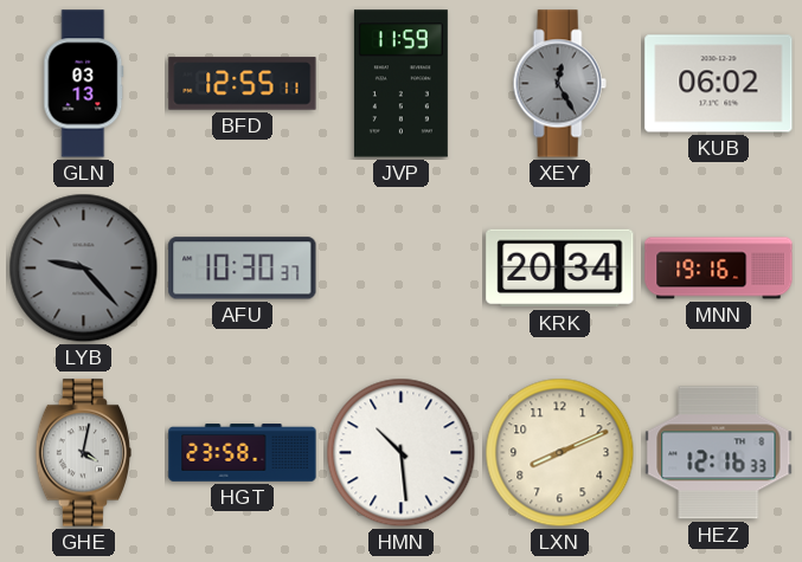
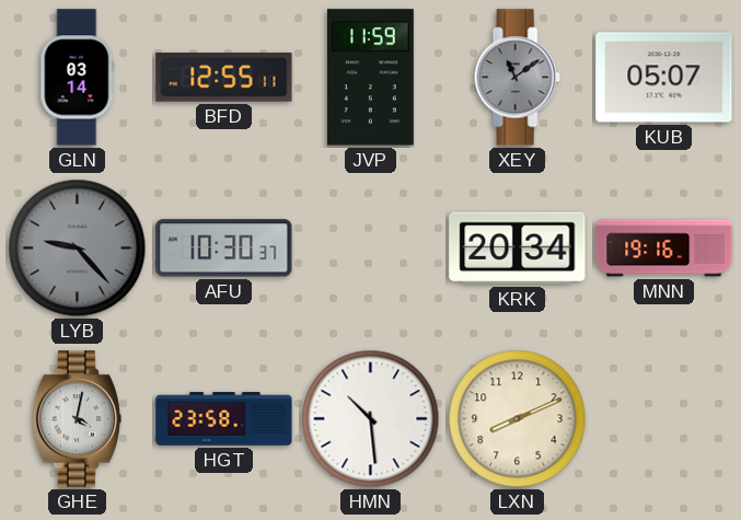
GLN: 03:13 -> 03:14
XEY: 12:25 -> 11:09
KUB: 06:02 -> 05:07
HEZ: 12:16 -> none
